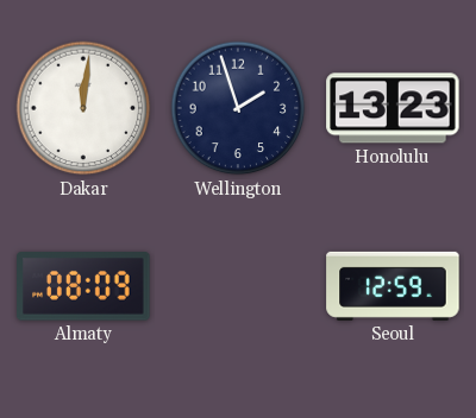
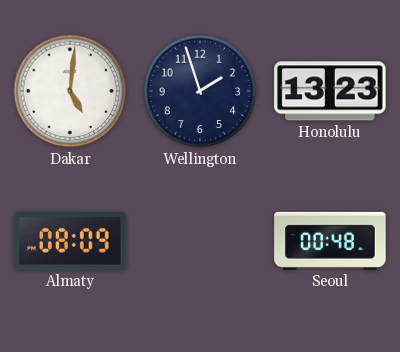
Dakar: 12:01 -> 5:01
Seoul: 12:59 -> 00:48
